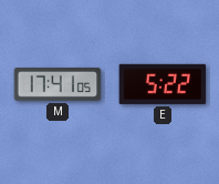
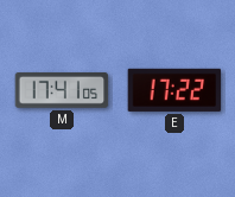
E: 5:22 -> 17:22
